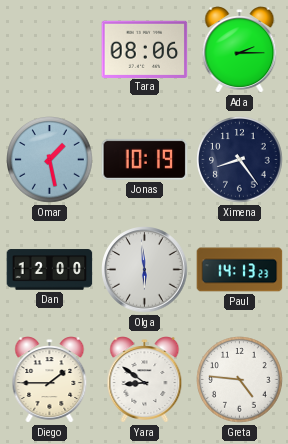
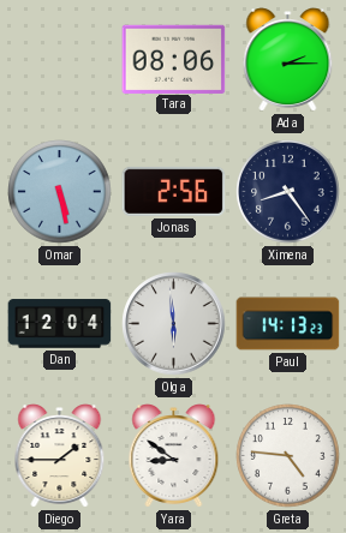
Omar: 1:28 -> 5:28
Jonas: 10:19 -> 2:56
Dan: 12:00 -> 12:04
